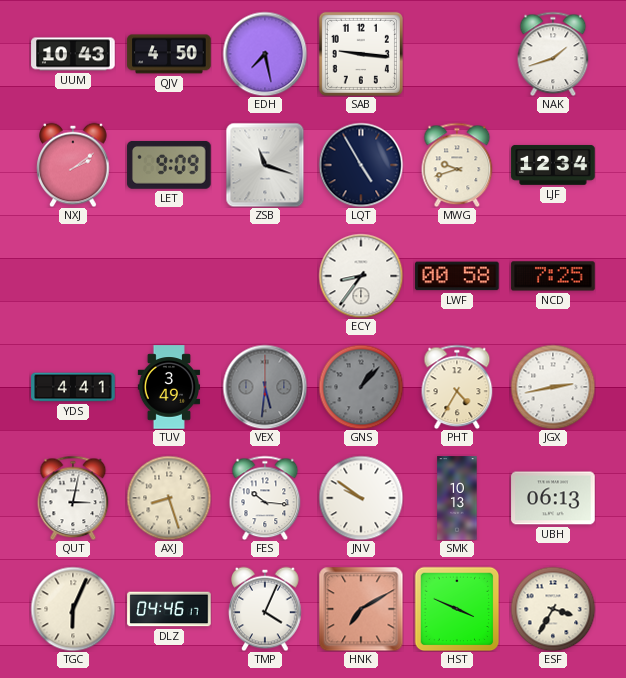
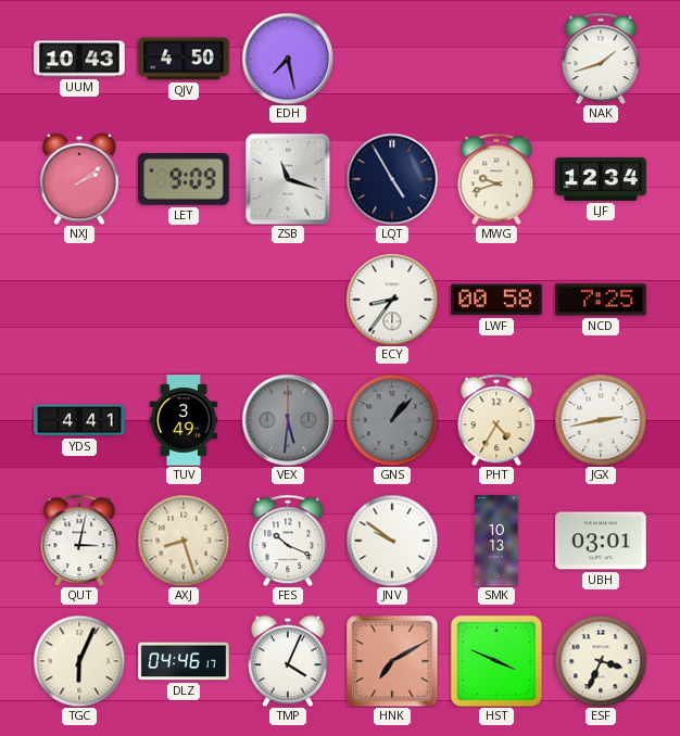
SAB: 9:16 -> none
FES: 10:16 -> 10:19
UBH: 06:13 -> 03:01
ESF: 3:35 -> 3:34
